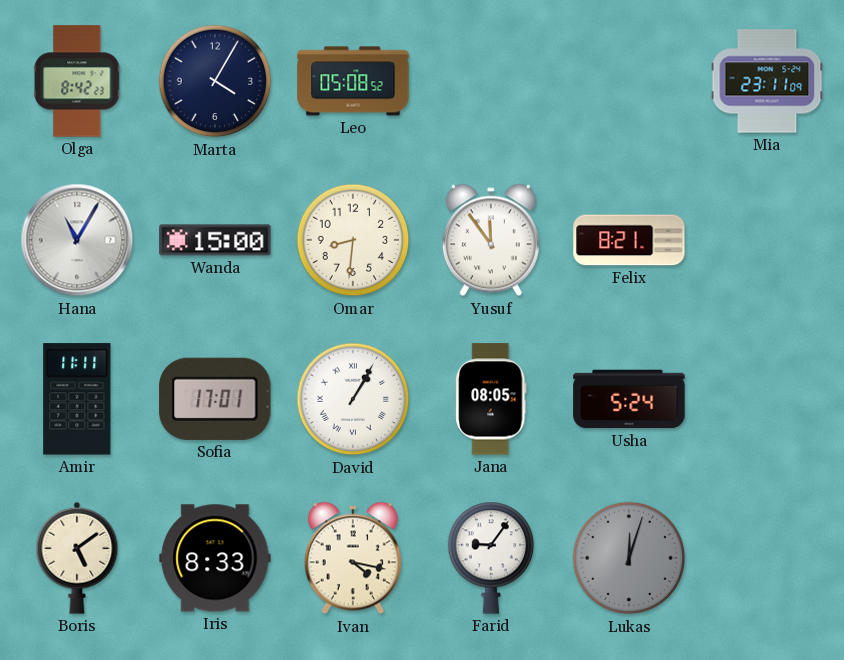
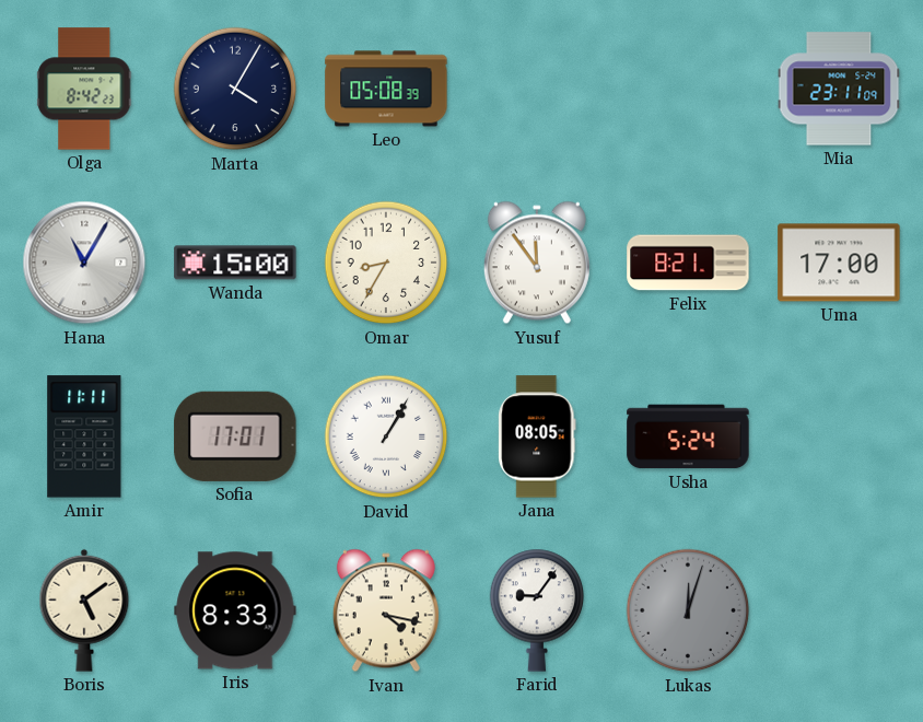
Leo: 05:08:52 -> 05:08:39
Omar: 8:31 -> 8:35
Uma: none -> 17:00
